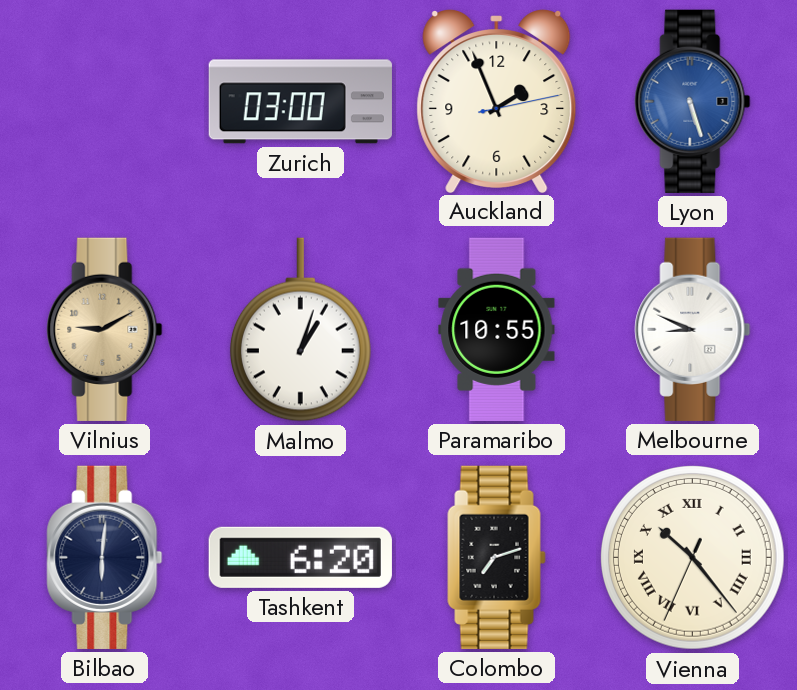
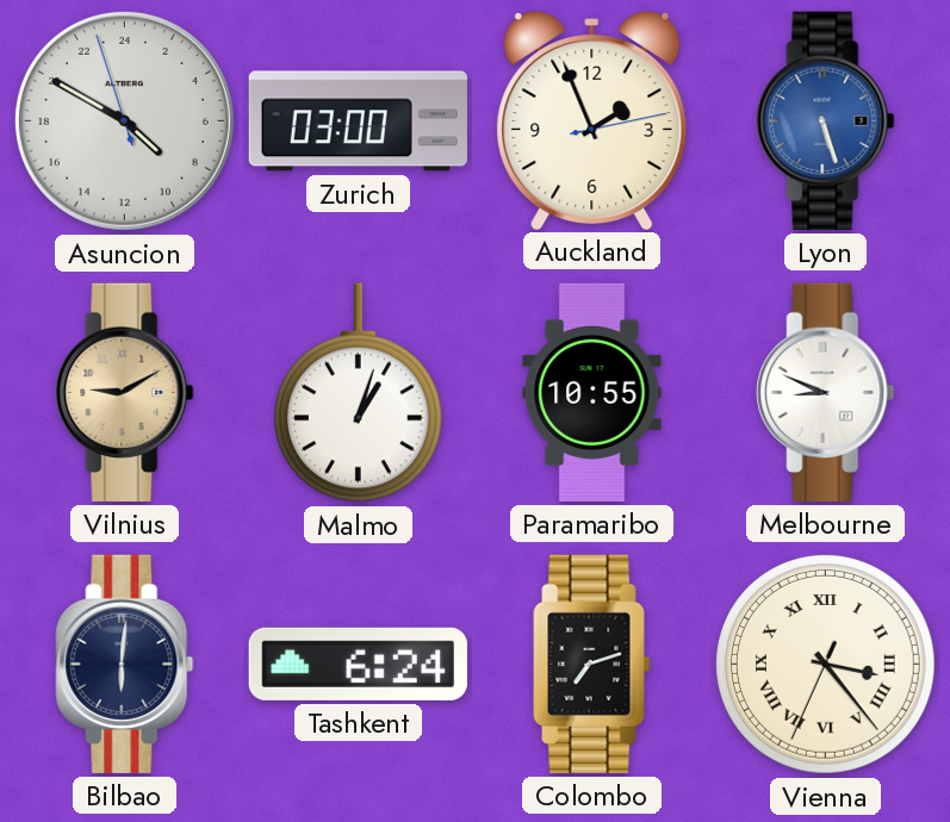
Asuncion: none -> 8:49
Tashkent: 6:20 -> 6:24
Vienna: 10:23 -> 3:23
